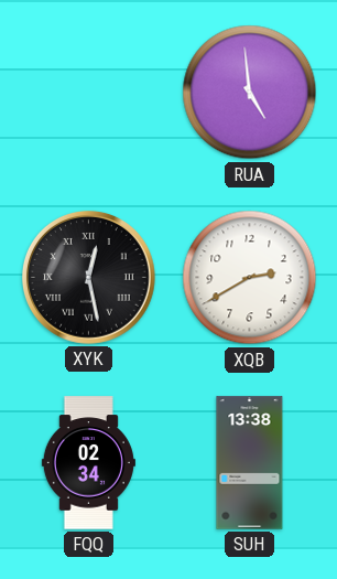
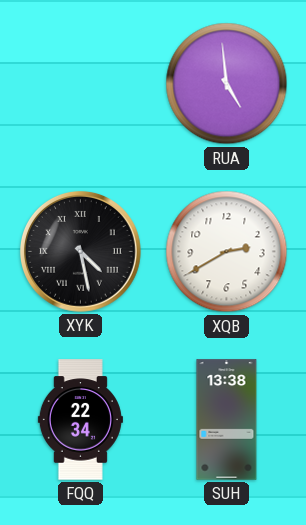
XYK: 12:28 -> 4:28
FQQ: 02:34 -> 22:34
